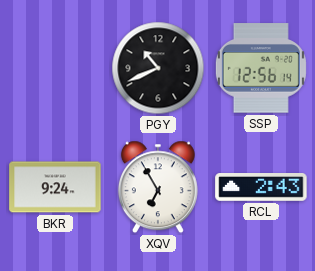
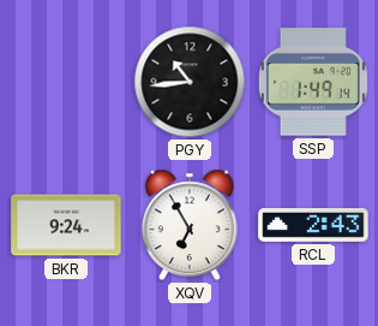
PGY: 10:41 -> 10:44
SSP: 12:56 -> 1:49
